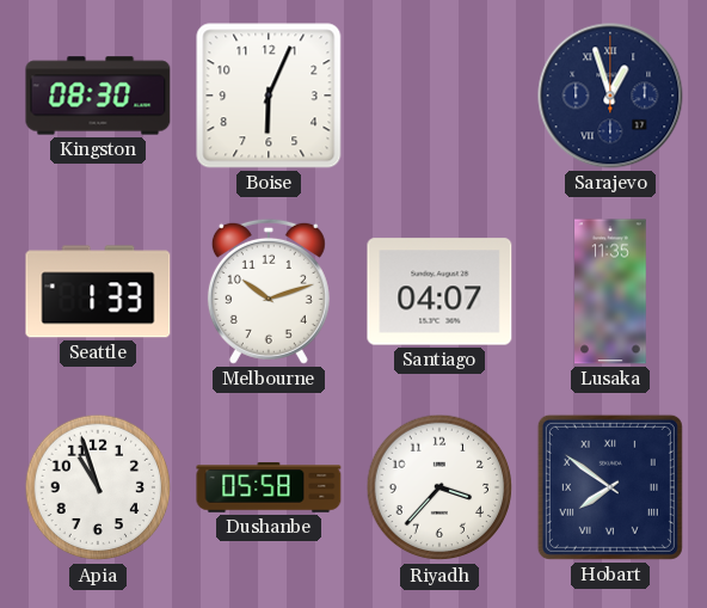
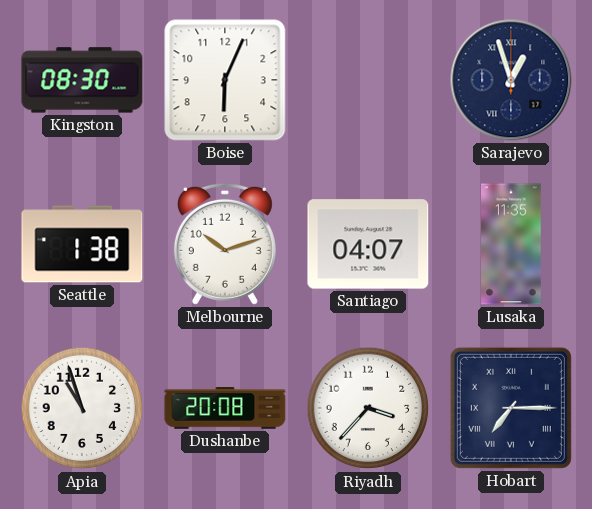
Seattle: 1:33 -> 1:38
Dushanbe: 05:58 -> 20:08
Hobart: 7:51 -> 7:15
